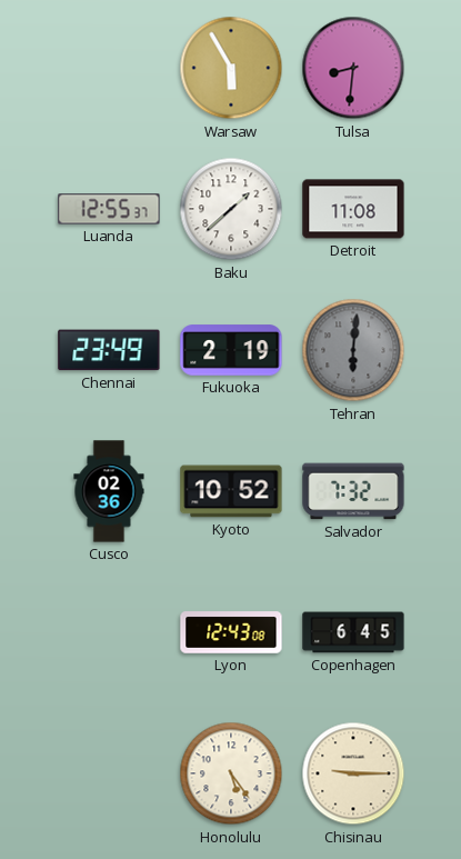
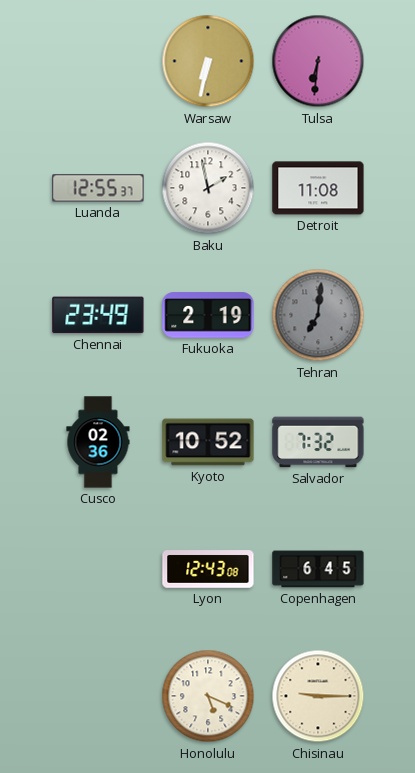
Warsaw: 5:55 -> 6:32
Tulsa: 8:31 -> 6:31
Baku: 1:38 -> 1:58
Tehran: 6:01 -> 7:01
Honolulu: 5:24 -> 5:19
